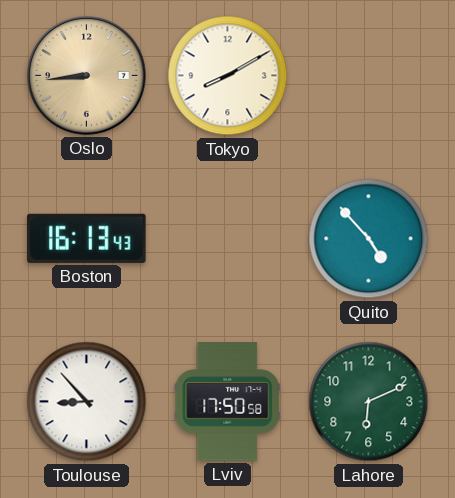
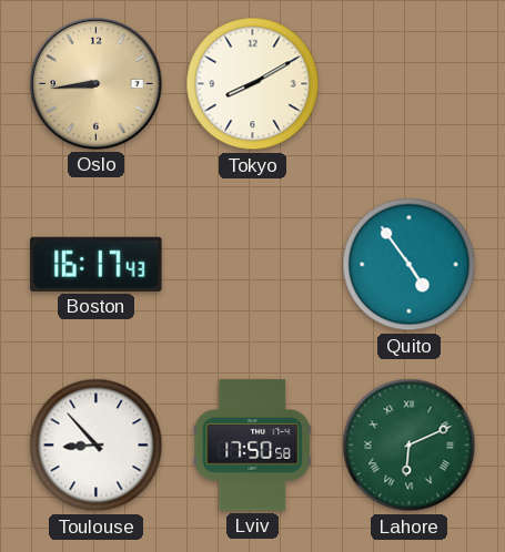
Boston: 16:13 -> 16:17
Quito: 4:53 -> 4:54
Lahore numerals: Arabic -> Roman
